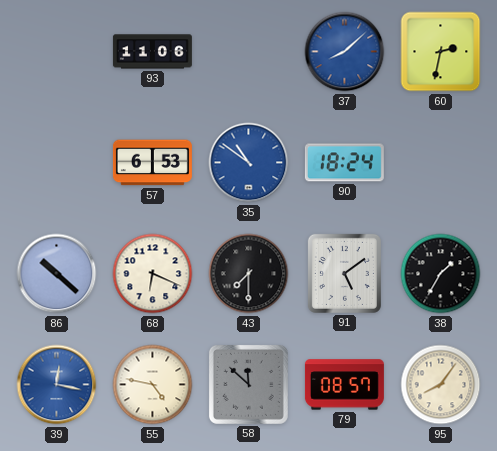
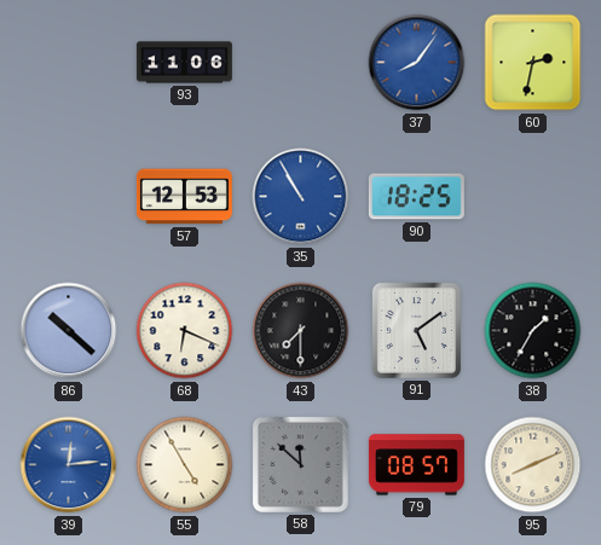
37: 8:08 -> 8:06
57: 6:53 -> 12:53
35: 10:51 -> 10:55
90: 18:24 -> 18:25
39: 12:17 -> 12:14
55: 4:47 -> 4:55
95: 8:06 -> 8:11
